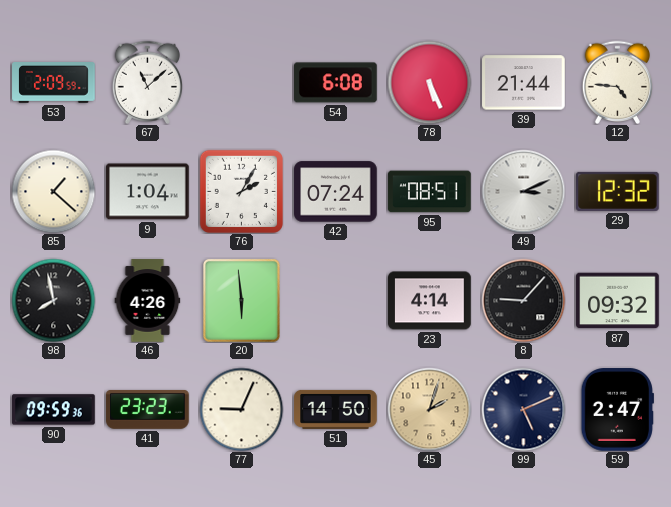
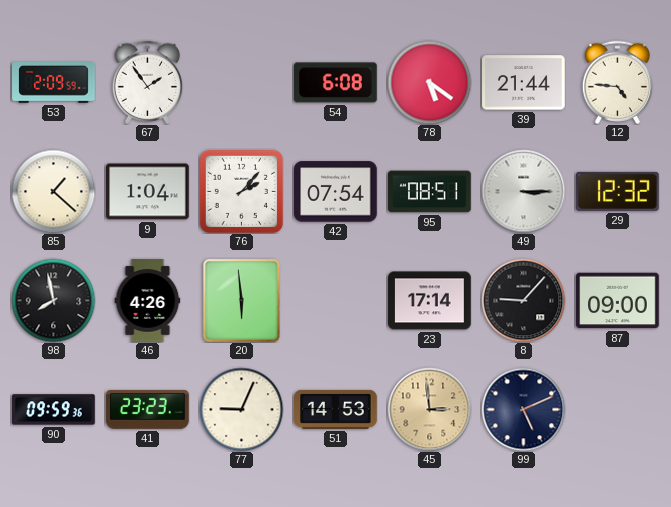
67: 11:08 -> 1:54
78: 5:26 -> 5:21
76: 2:05 -> 2:07
42: 07:24 -> 07:54
49: 3:11 -> 3:15
23: 4:14 -> 17:14
87: 09:32 -> 09:00
51: 14:50 -> 14:53
45: 2:03 -> 2:59
59: 2:47 -> none
